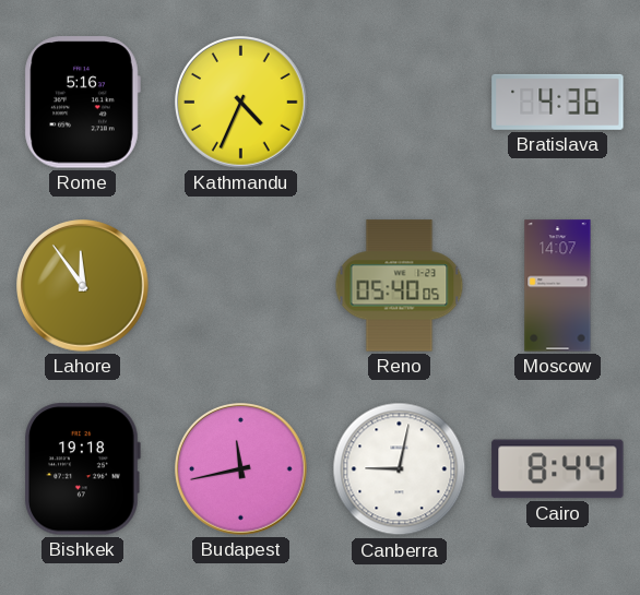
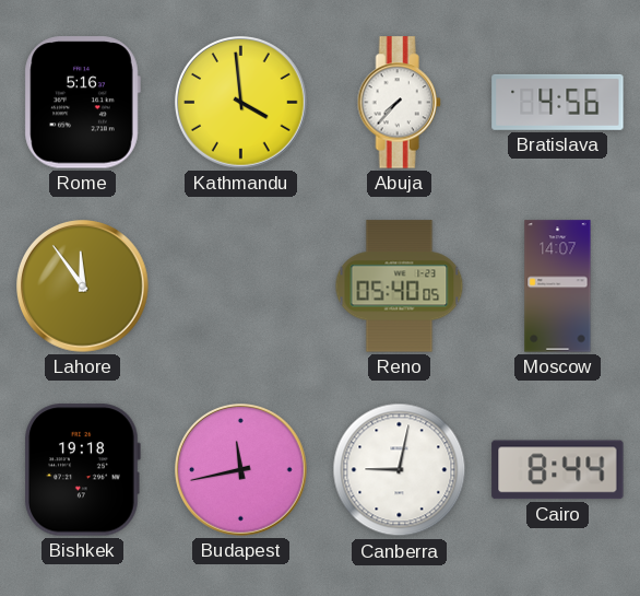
Kathmandu: 4:34 -> 3:59
Abuja: none -> 7:37
Bratislava: 4:36 -> 4:56
